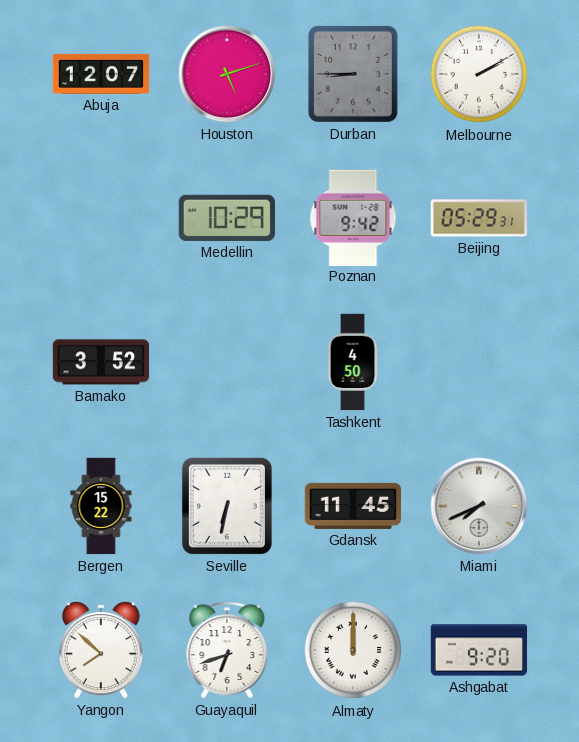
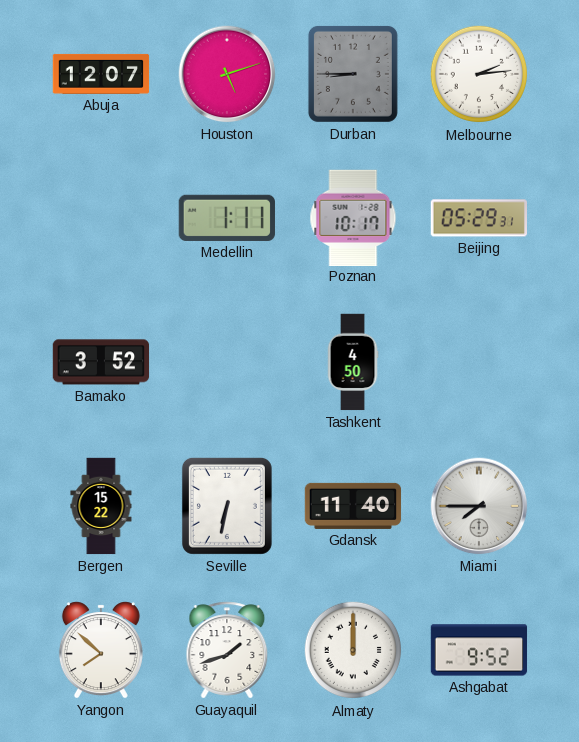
Melbourne: 2:10 -> 2:14
Medellin: 10:29 -> 1:11
Poznan: 9:42 -> 10:17
Gdansk: 11:45 -> 11:40
Miami: 7:41 -> 7:45
Guayaquil: 6:42 -> 1:42
Ashgabat: 9:20 -> 9:52
